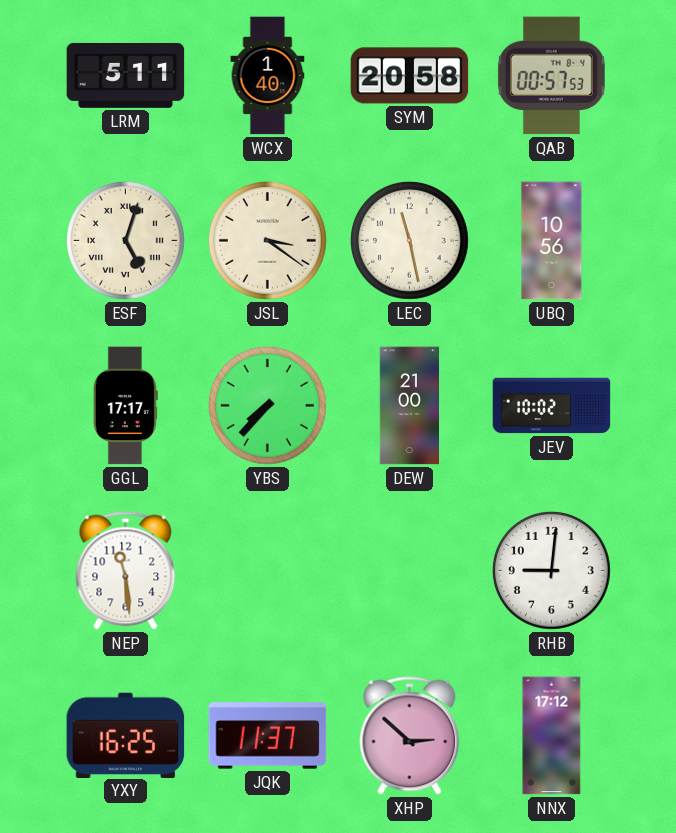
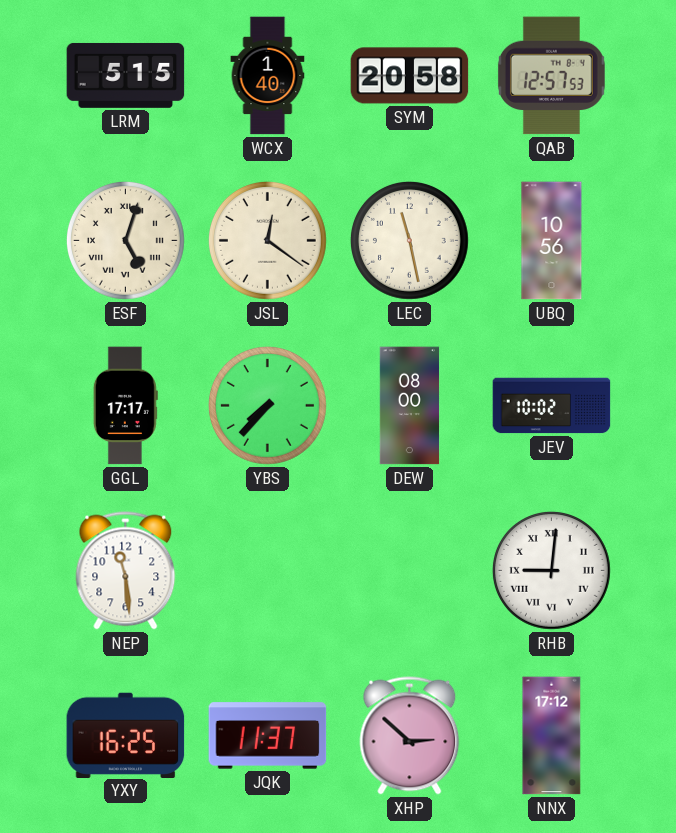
LRM: 5:11 -> 5:15
QAB: 00:57 -> 12:57
JSL: 3:21 -> 12:21
DEW: 21:00 -> 08:00
RHB numerals: Arabic -> Roman
